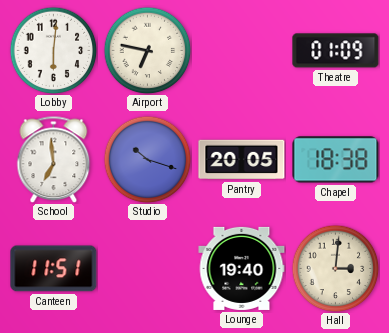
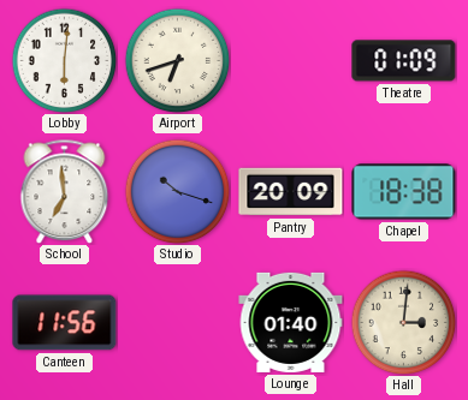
Airport: 6:47 -> 6:42
Pantry: 20:05 -> 20:09
Canteen: 11:51 -> 11:56
Lounge: 19:40 -> 01:40
